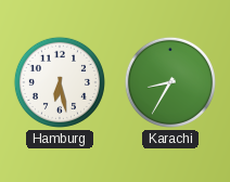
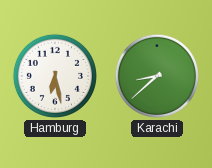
Karachi: 8:35 -> 8:38
